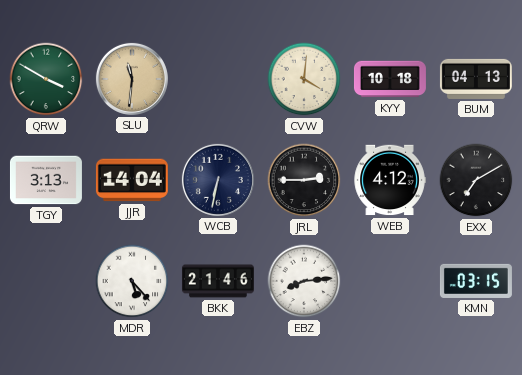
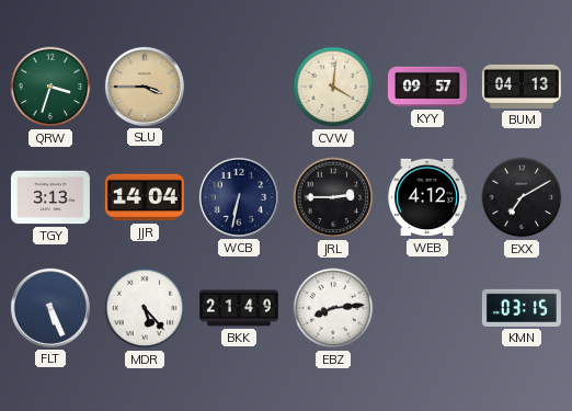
QRW: 3:50 -> 3:33
SLU: 11:31 -> 3:45
KYY: 10:18 -> 09:57
FLT: none -> 5:26
BKK: 21:46 -> 21:49
